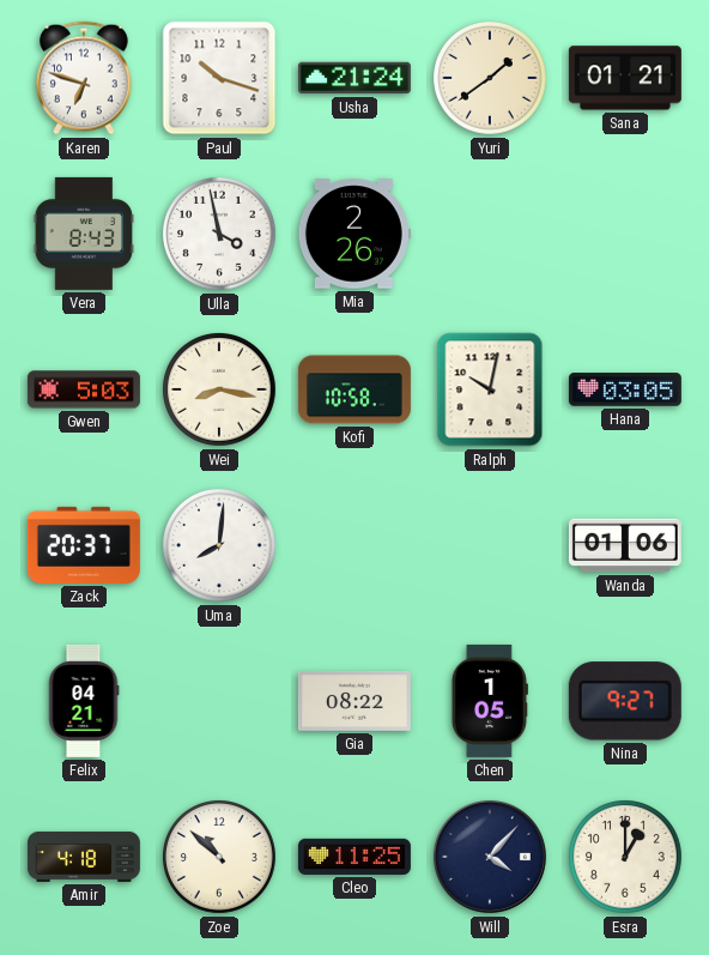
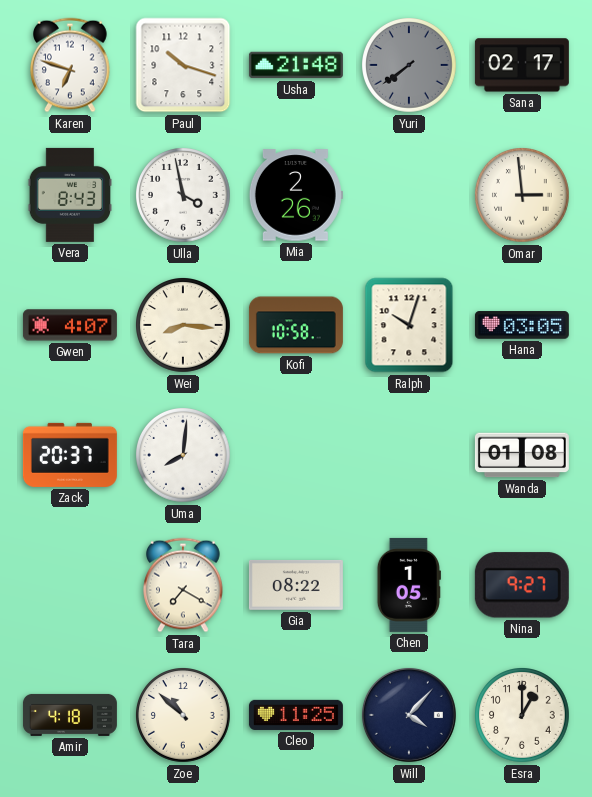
Usha: 21:24 -> 21:48
Yuri: 1:39 -> 7:39
Yuri dial: cream -> grey
Sana: 01:21 -> 02:17
Omar: none -> 2:59
Gwen: 5:03 -> 4:07
Wei: 8:17 -> 8:16
Ralph: 10:02 -> 10:03
Wanda: 01:06 -> 01:08
Felix: 04:21 -> none
Tara: none -> 7:20
